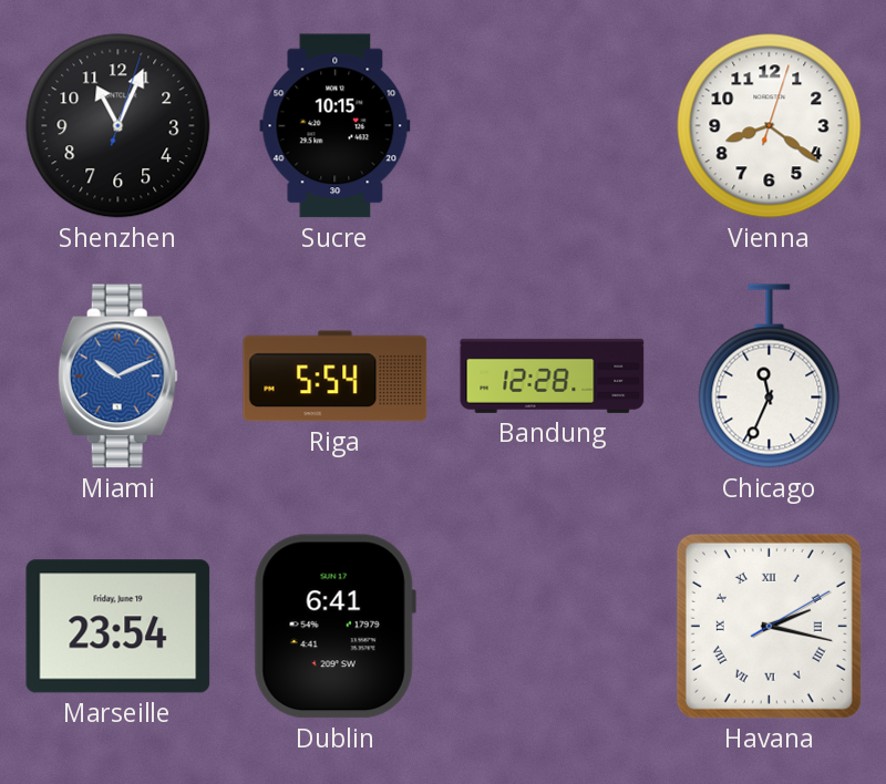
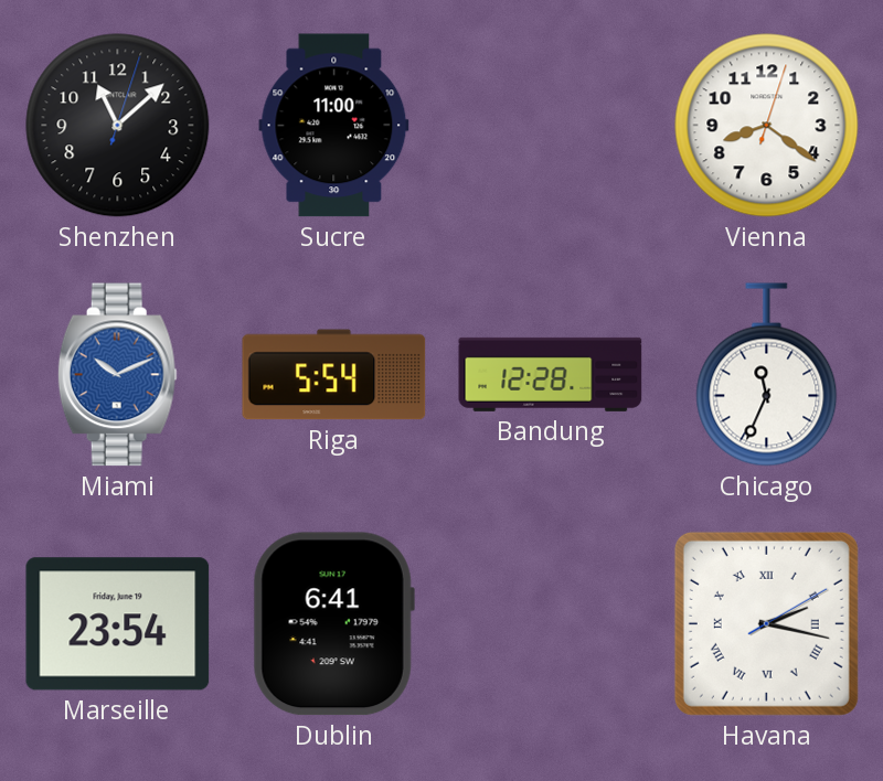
Shenzhen: 11:04 -> 11:08
Sucre: 10:15 -> 11:00
